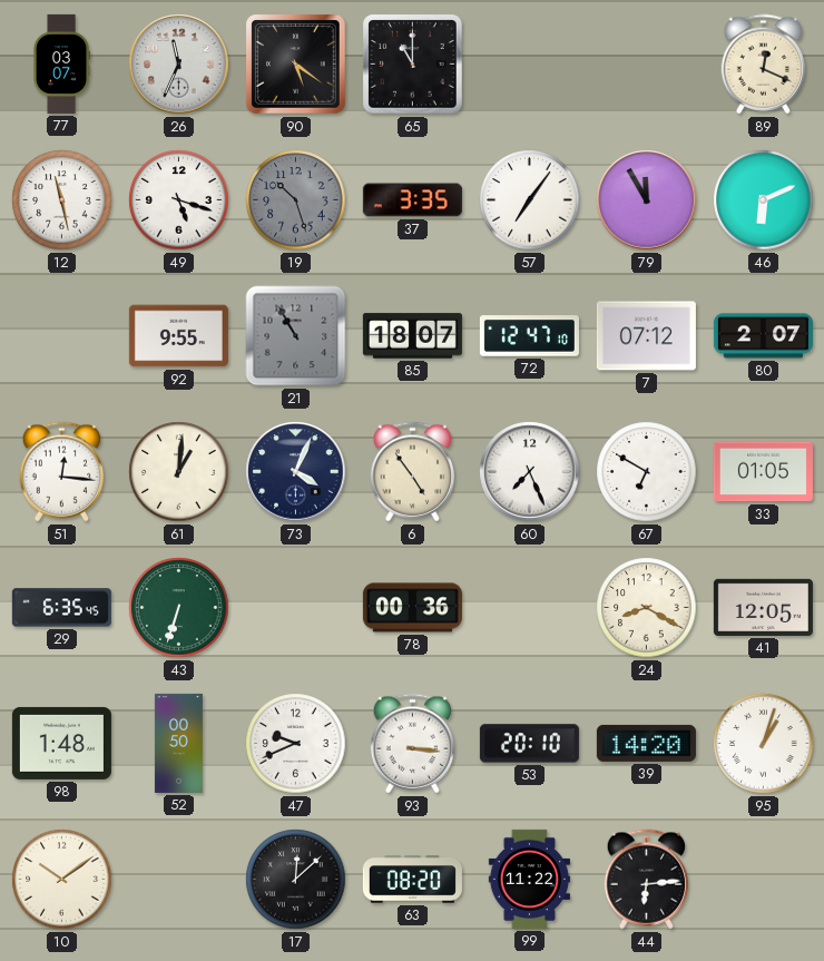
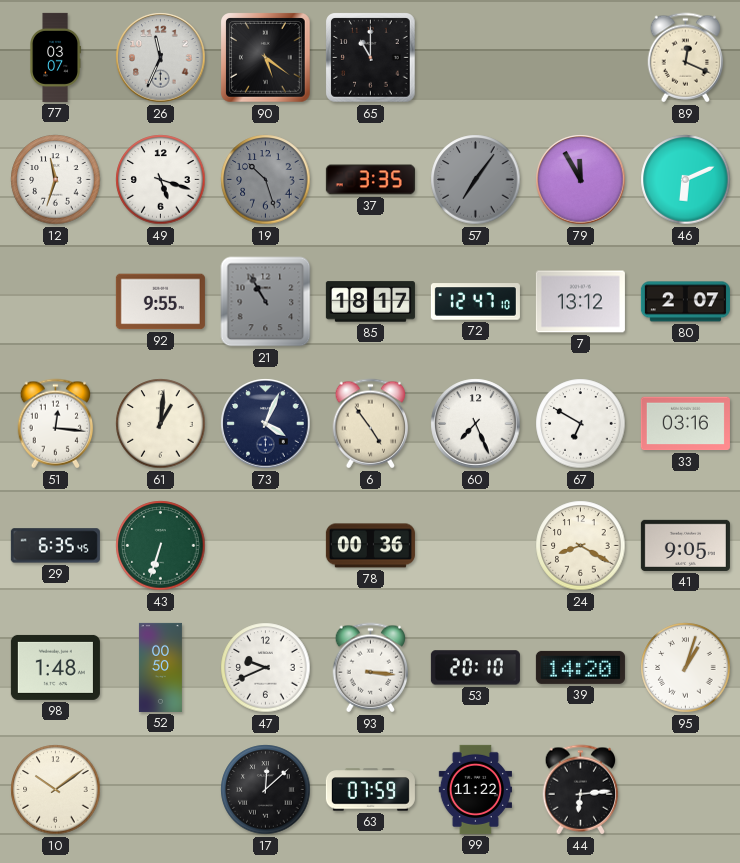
12: 11:28 -> 11:33
57 dial: white -> grey
85: 18:07 -> 18:17
7: 07:12 -> 13:12
33: 01:05 -> 03:16
41: 12:05 -> 9:05
63: 08:20 -> 07:59
